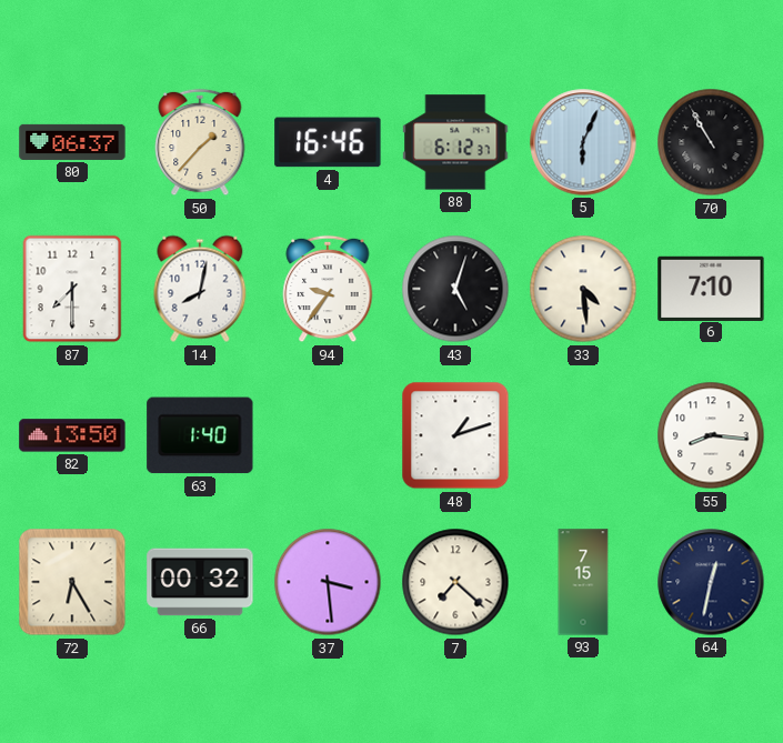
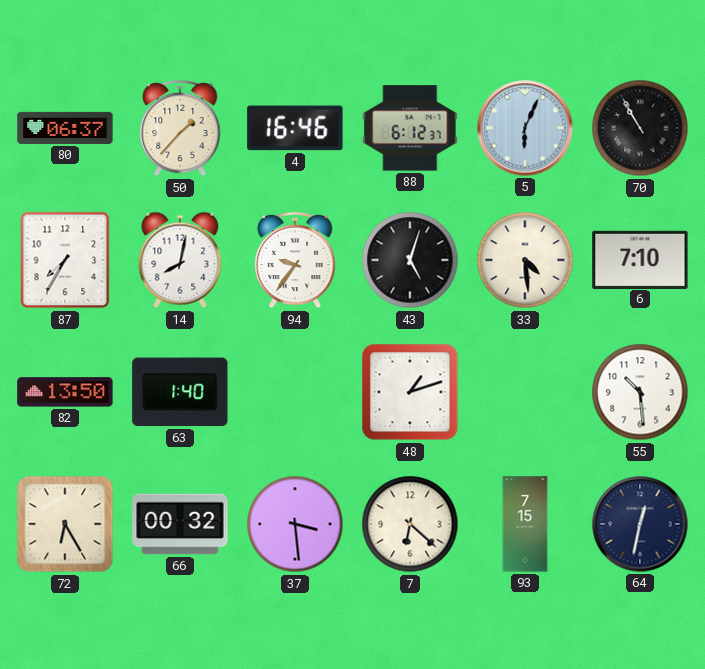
87: 7:30 -> 7:35
55: 8:16 -> 10:29
7: 7:22 -> 6:22
